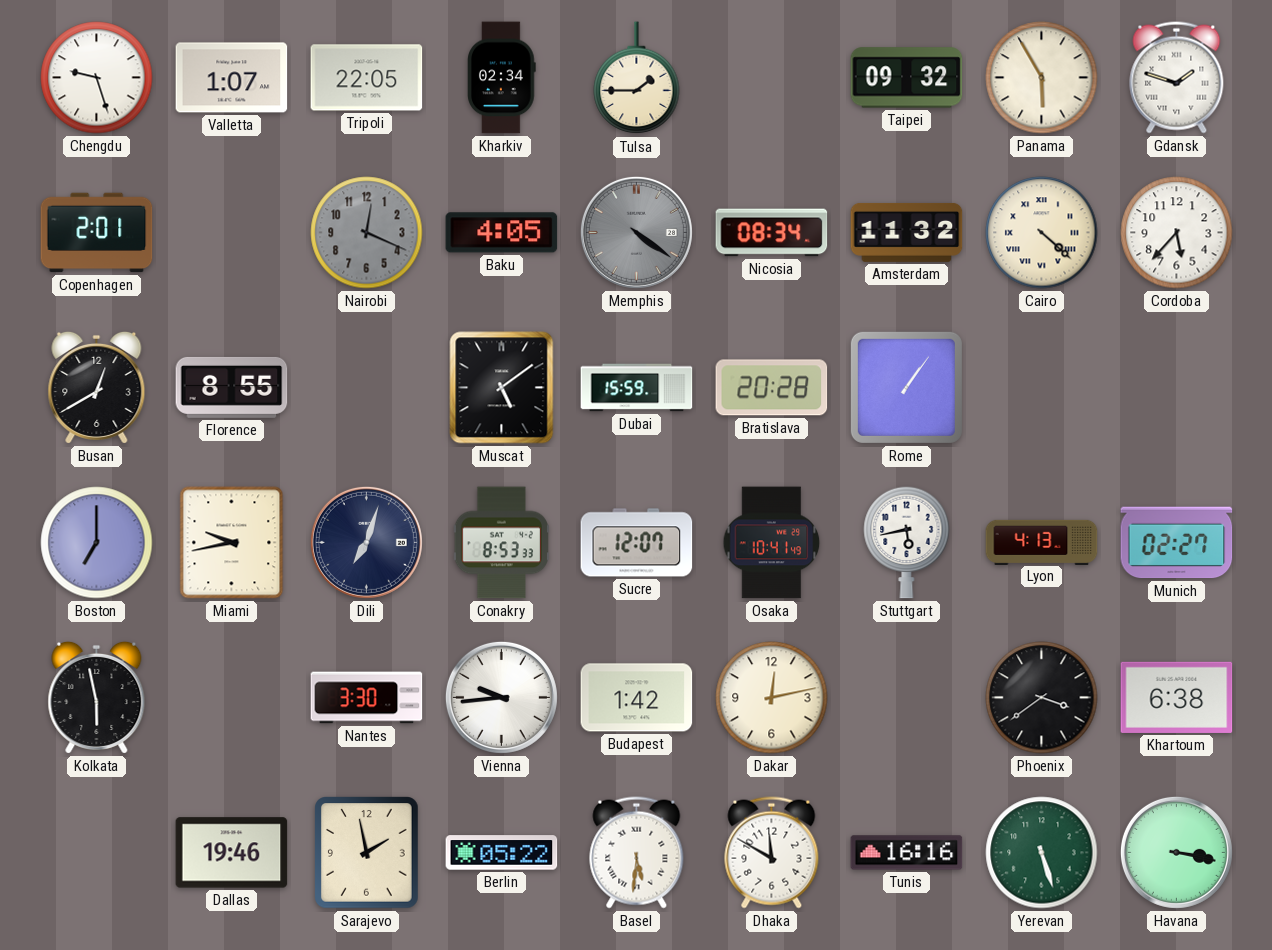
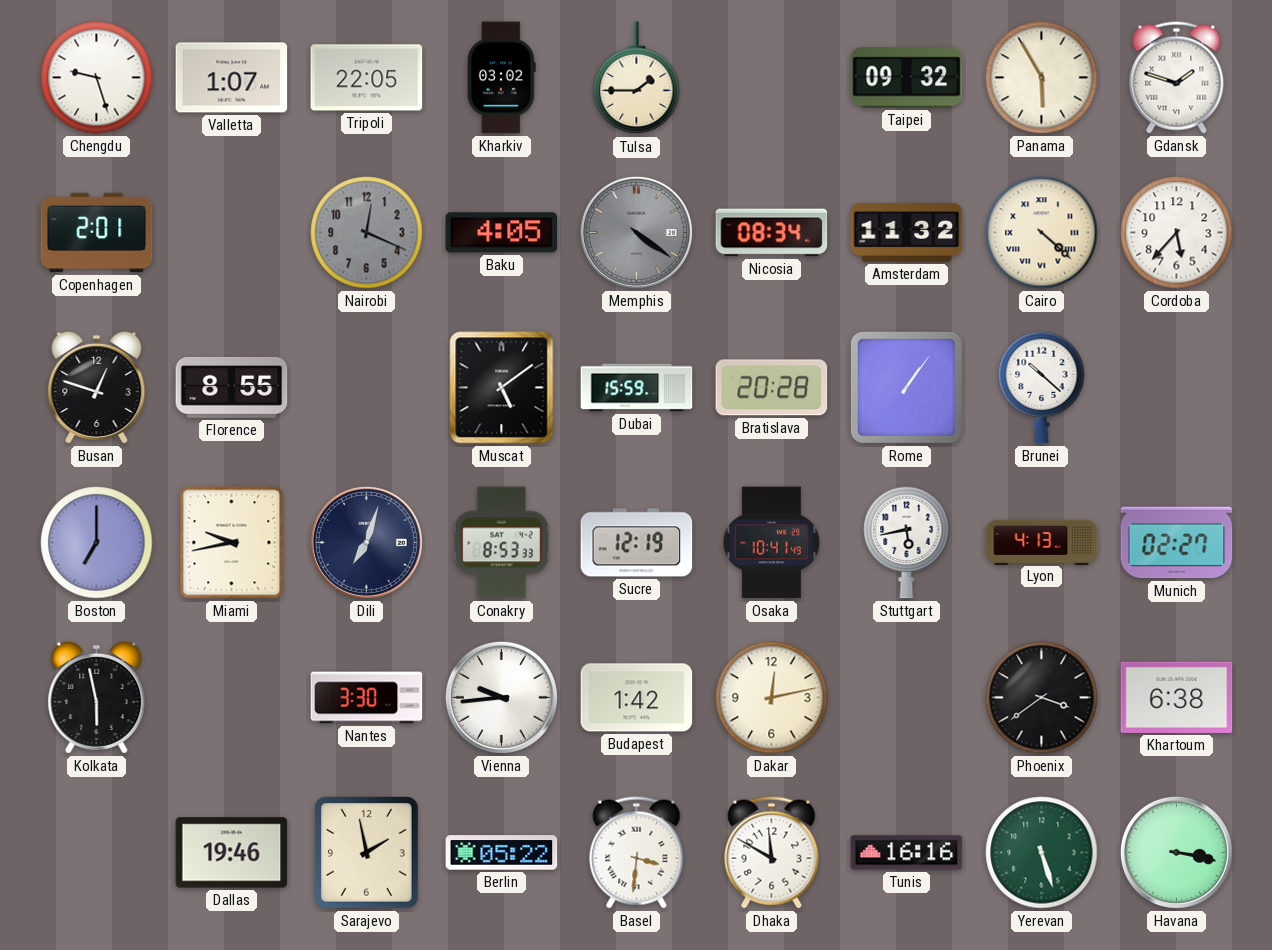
Kharkiv: 02:34 -> 03:02
Busan: 12:40 -> 12:48
Brunei: none -> 10:22
Sucre: 12:07 -> 12:19
Basel: 5:31 -> 3:31
